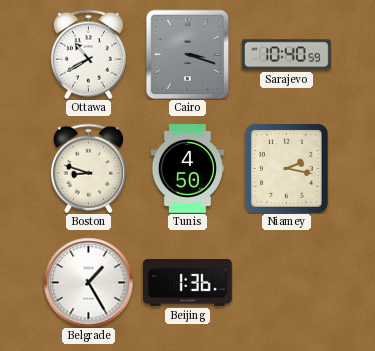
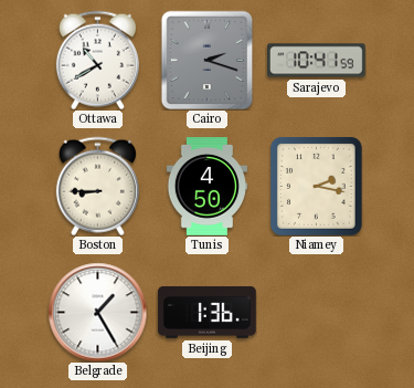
Cairo: 3:18 -> 2:18
Sarajevo: 10:40 -> 10:41
Boston: 8:48 -> 8:45
